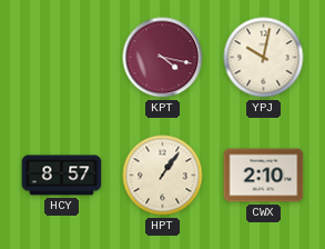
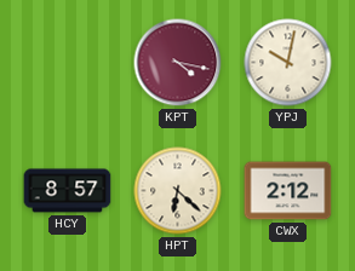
HPT: 1:06 -> 6:22
CWX: 2:10 -> 2:12
